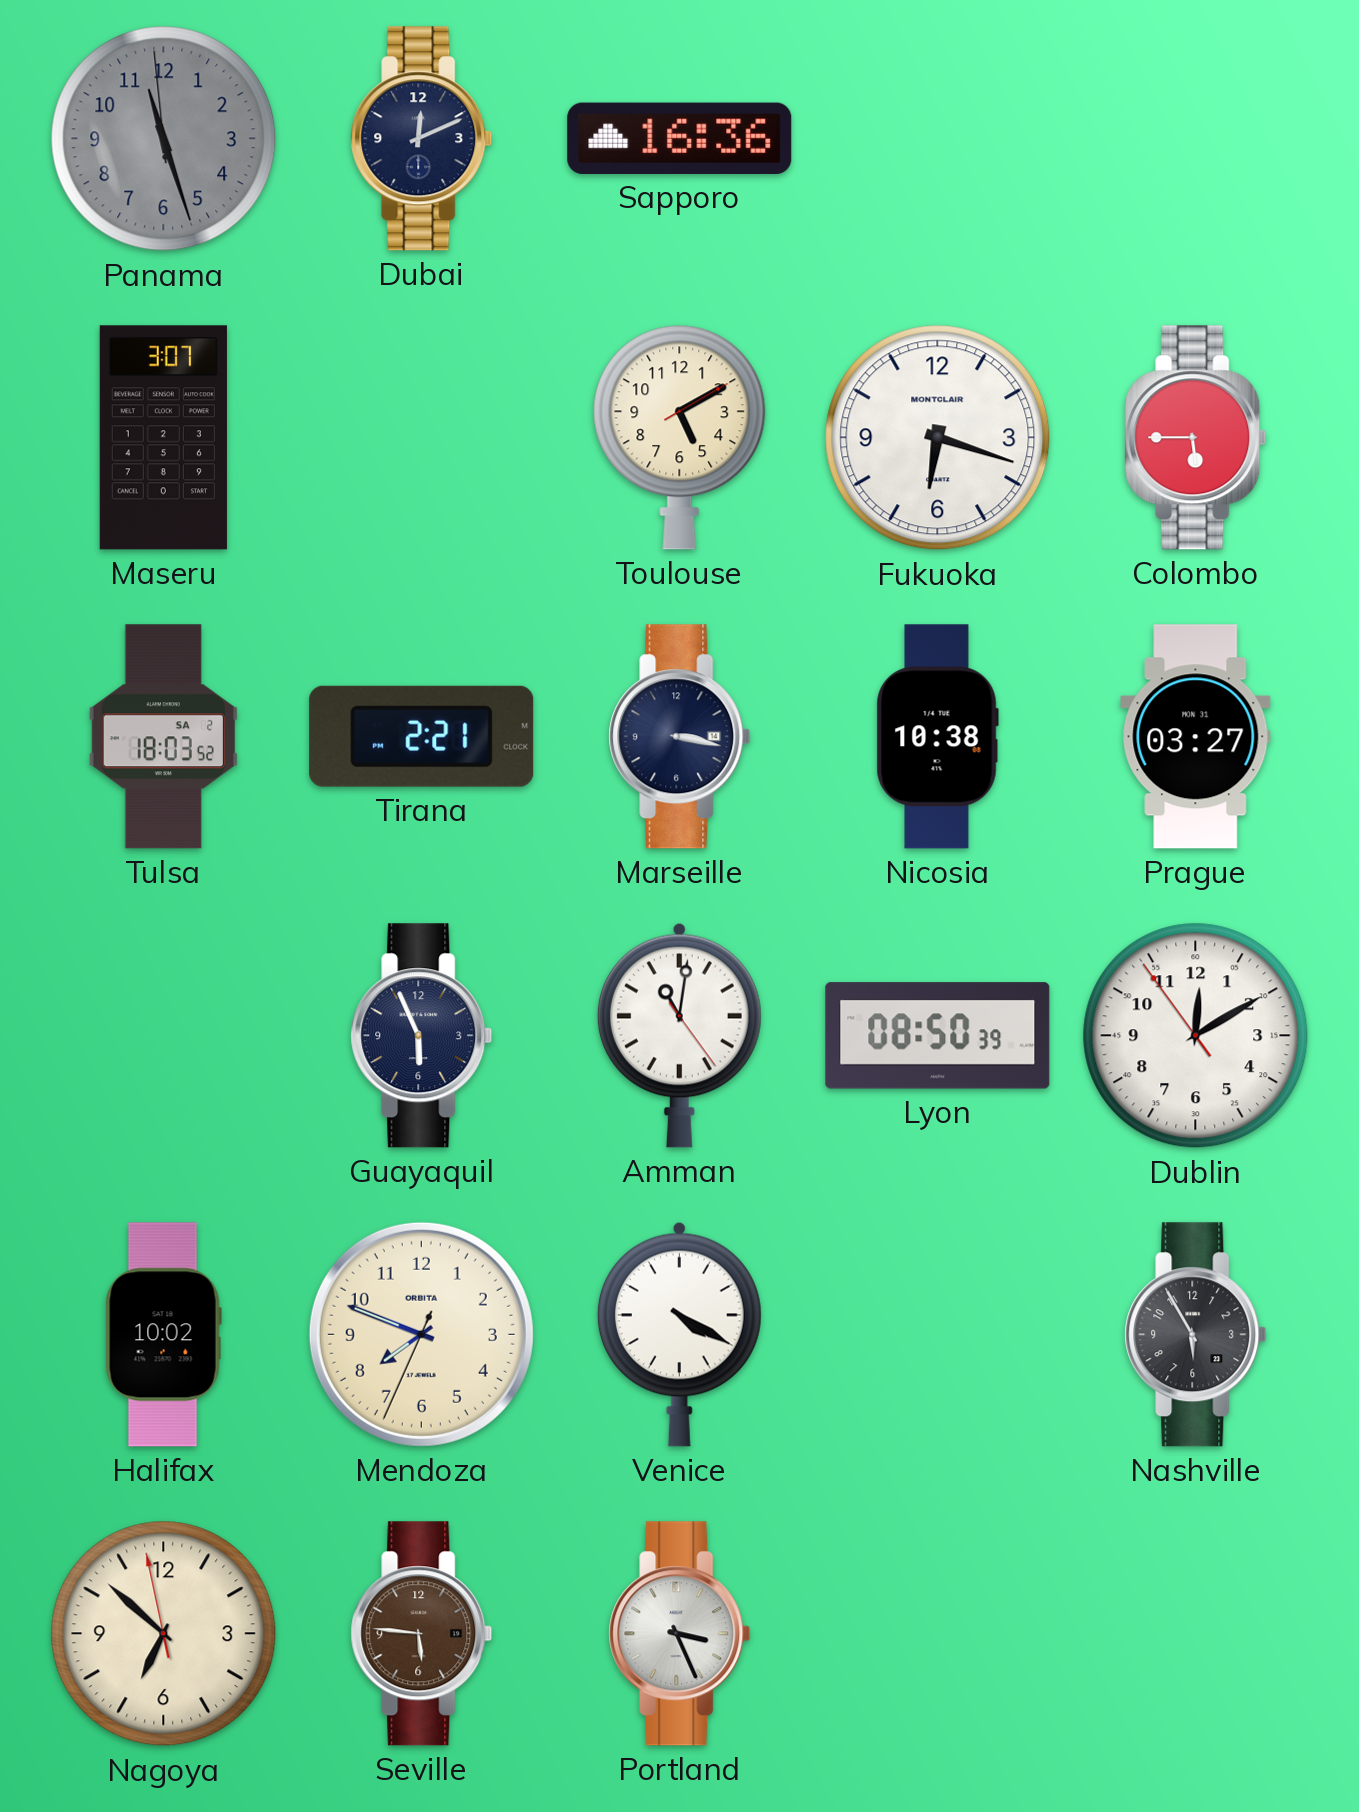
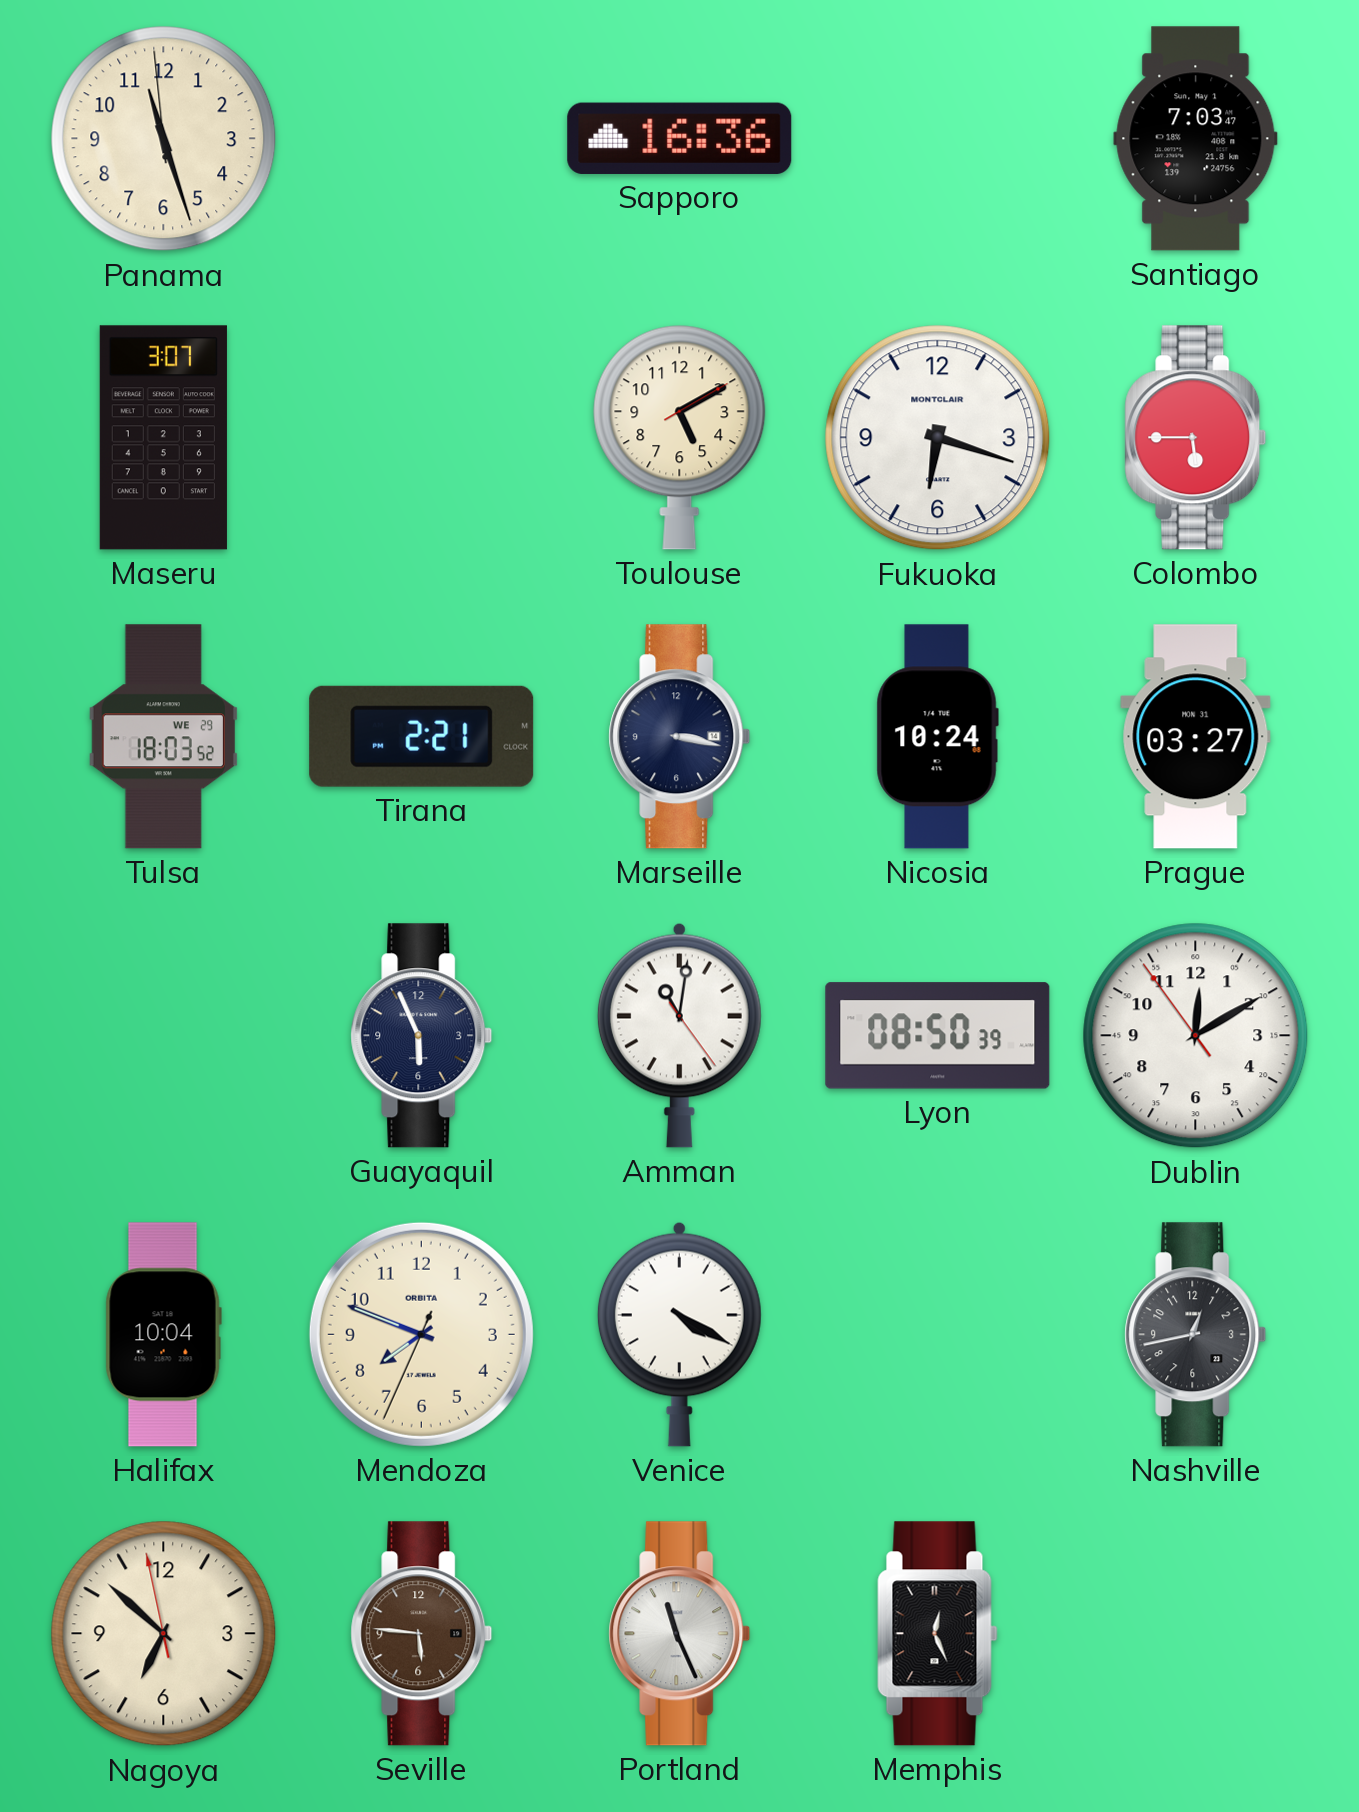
Panama dial: grey -> cream
Dubai: 12:11 -> none
Santiago: none -> 7:03
Tulsa date: SA 2 -> WE 29
Nicosia: 10:38 -> 10:24
Halifax: 10:02 -> 10:04
Nashville: 5:55 -> 12:43
Portland: 3:26 -> 11:26
Memphis: none -> 12:26
